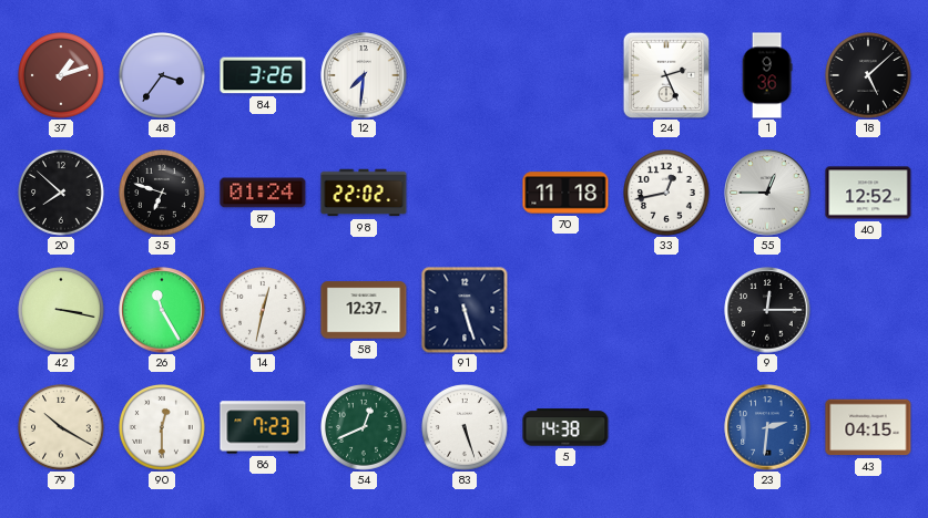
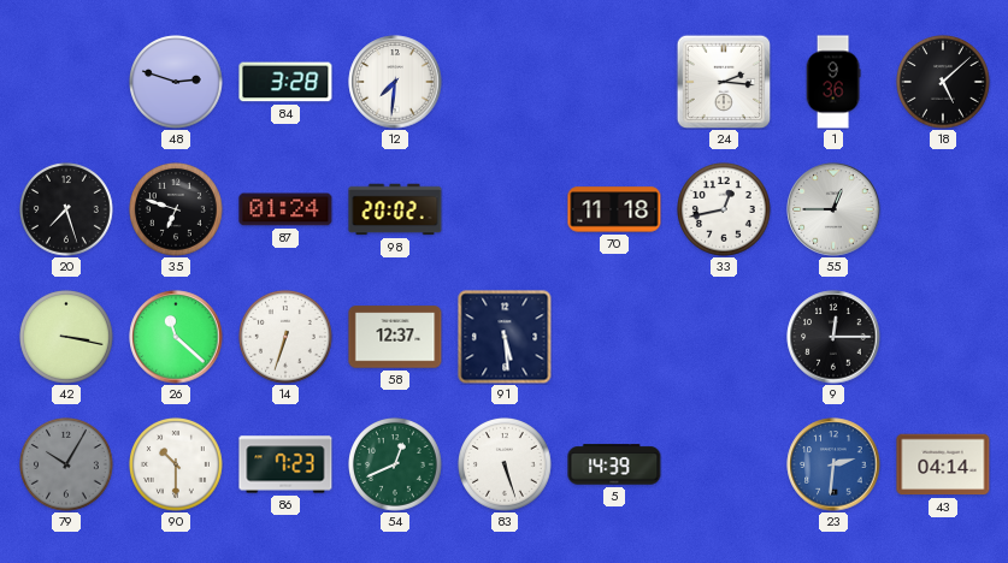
37: 1:12 -> none
48: 3:36 -> 2:48
84: 3:26 -> 3:28
24: 2:26 -> 2:16
20: 7:52 -> 7:27
98: 22:02 -> 20:02
40: 12:52 -> none
26: 11:25 -> 11:22
14: 12:32 -> 6:33
91: 5:27 -> 5:29
79: 10:20 -> 10:05
79 dial: cream -> grey
90: 12:30 -> 10:30
5: 14:38 -> 14:39
43: 04:15 -> 04:14
